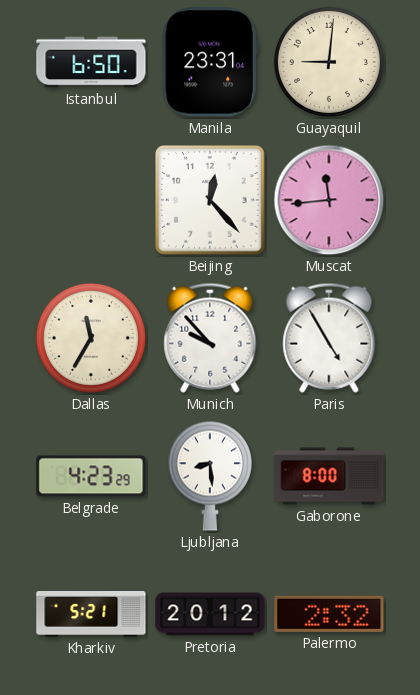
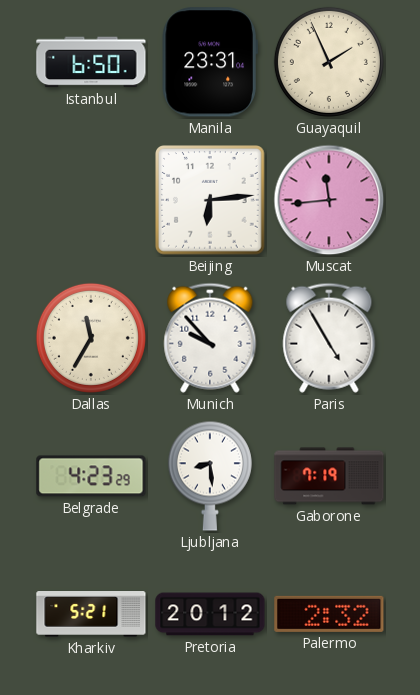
Guayaquil: 9:01 -> 1:56
Beijing: 12:23 -> 6:14
Gaborone: 8:00 -> 7:19
